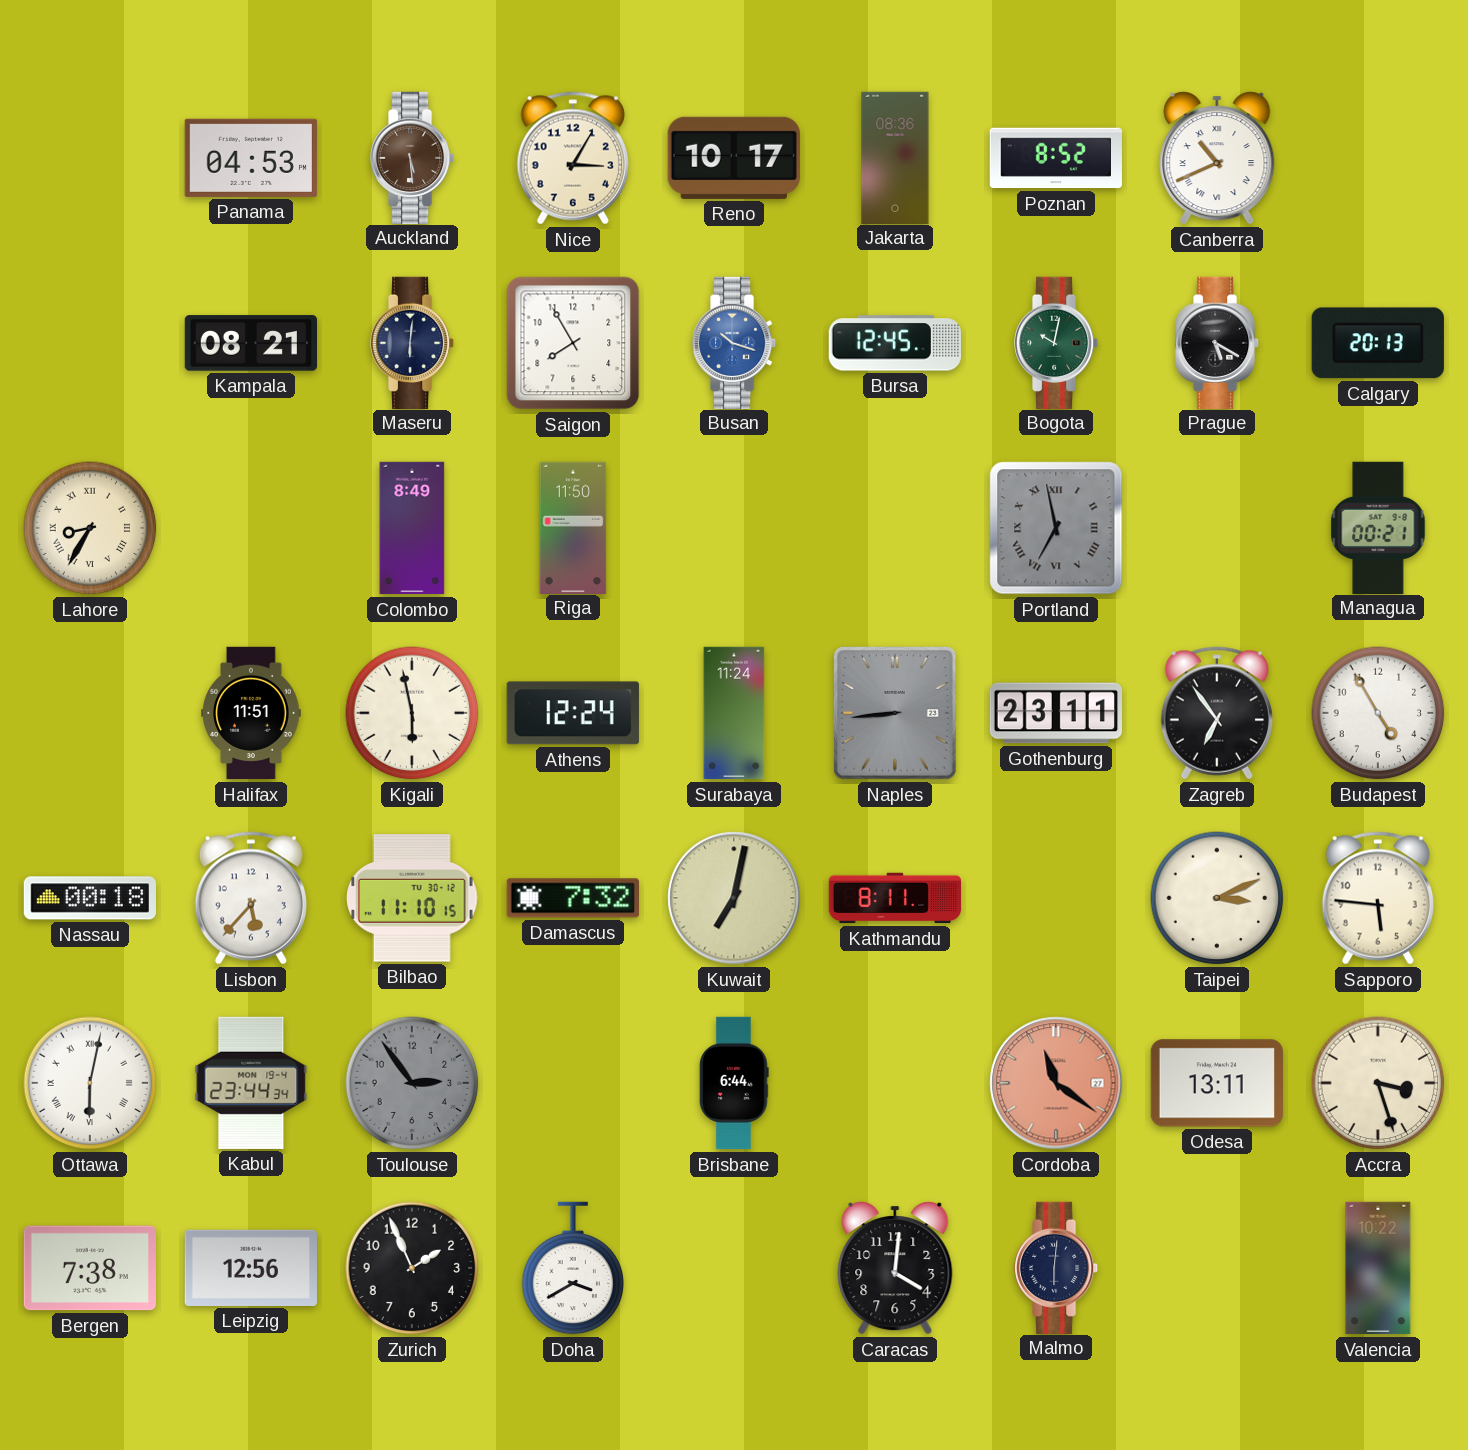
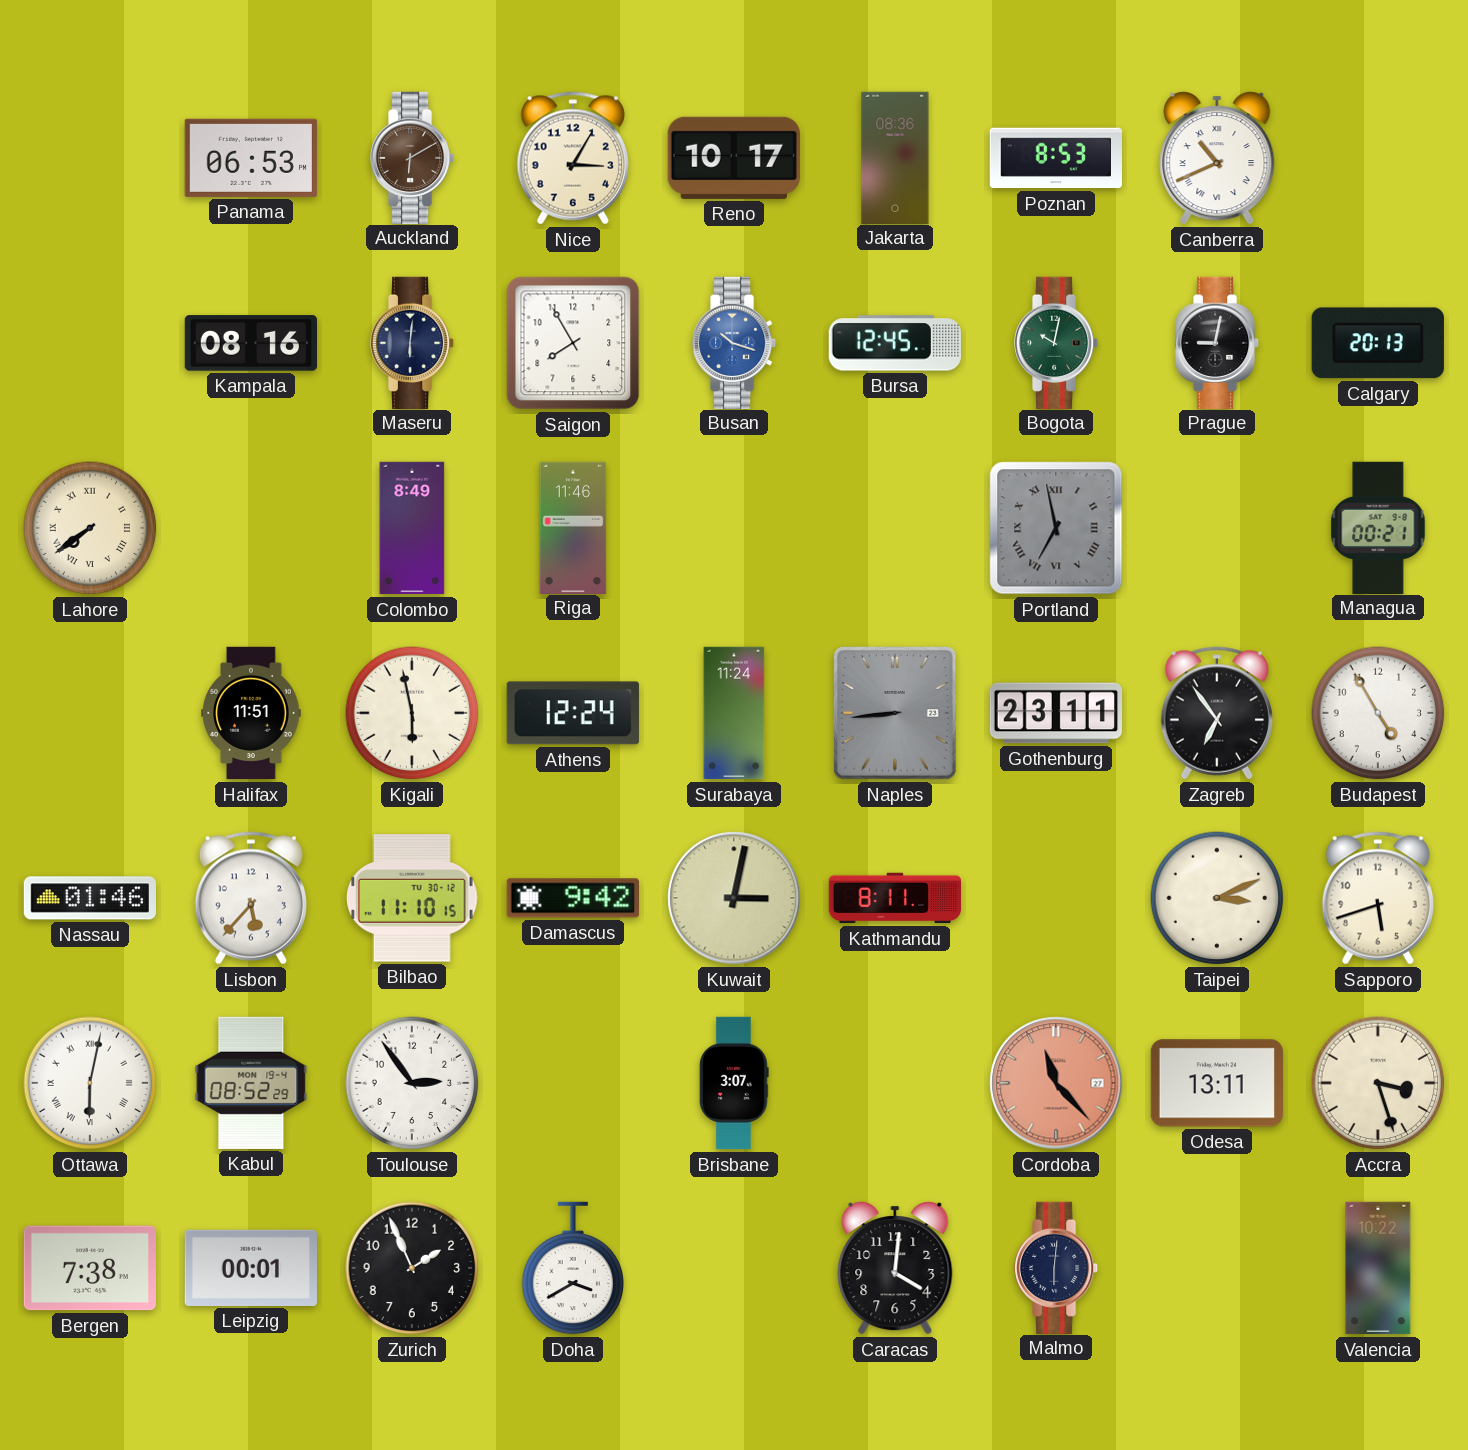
Panama: 04:53 -> 06:53
Auckland: 5:29 -> 6:10
Poznan: 8:52 -> 8:53
Kampala: 08:21 -> 08:16
Prague: 5:20 -> 9:02
Lahore: 8:35 -> 7:39
Riga: 11:50 -> 11:46
Nassau: 00:18 -> 01:46
Damascus: 7:32 -> 9:42
Kuwait: 7:02 -> 3:02
Sapporo: 5:46 -> 5:42
Kabul: 23:44 -> 08:52
Toulouse dial: grey -> white
Brisbane: 6:44 -> 3:07
Cordoba: 11:21 -> 11:23
Leipzig: 12:56 -> 00:01
